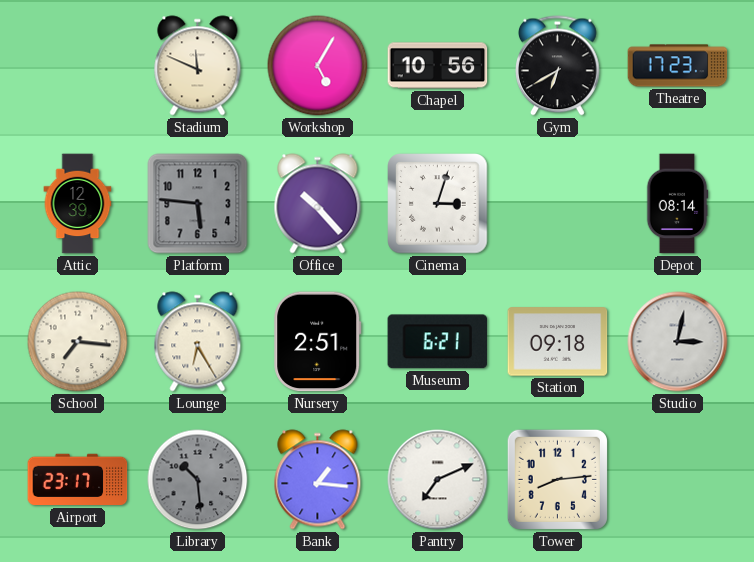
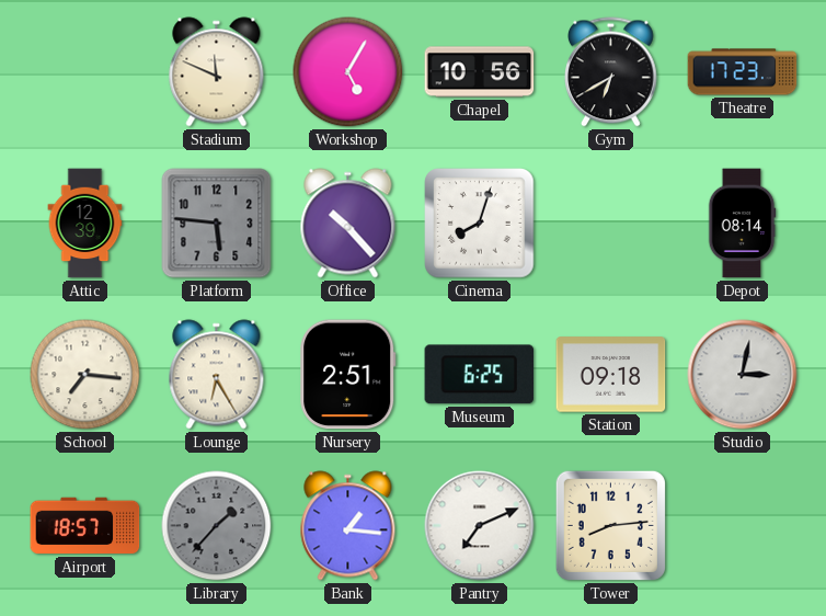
Cinema: 3:03 -> 8:03
Museum: 6:21 -> 6:25
Airport: 23:17 -> 18:57
Library: 10:29 -> 1:37
